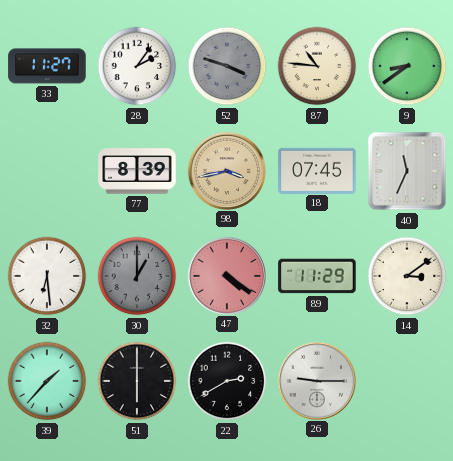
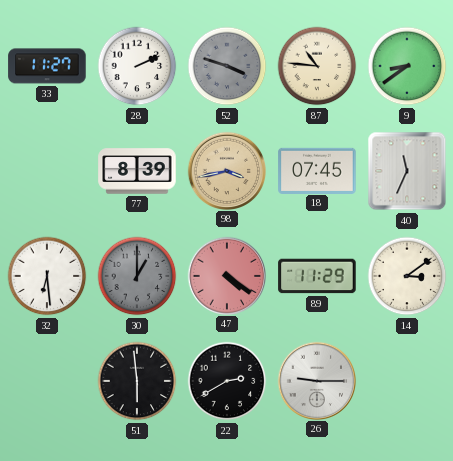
28: 2:06 -> 2:11
39: 1:37 -> none
51: 6:00 -> 5:59
